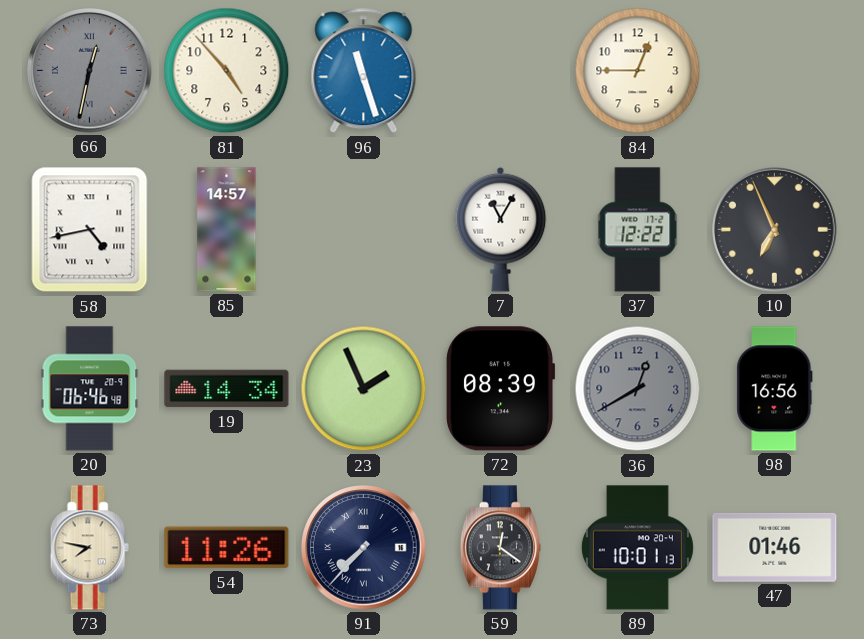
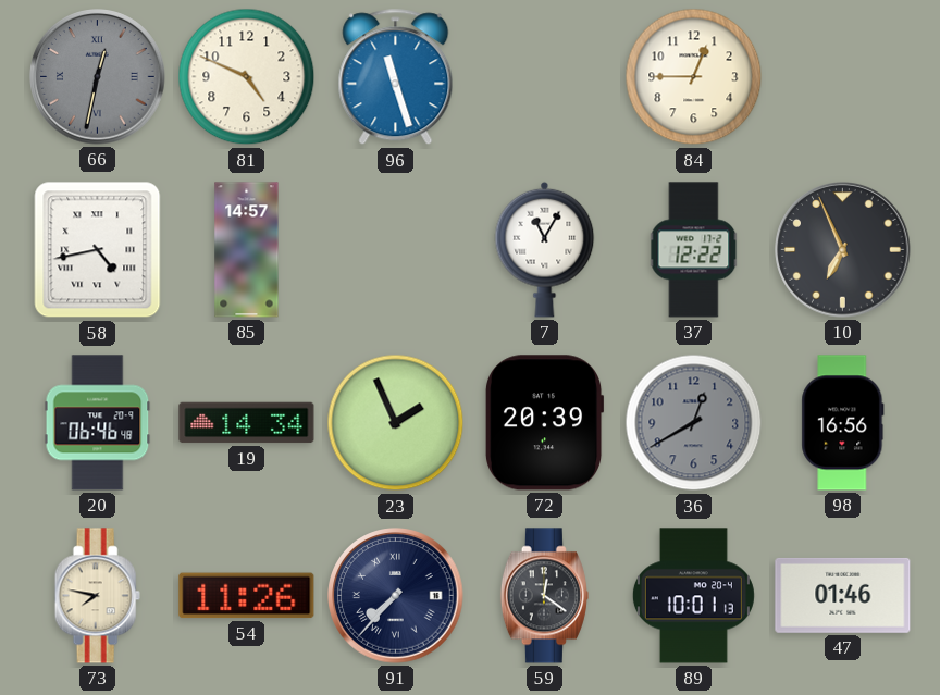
81: 4:53 -> 4:49
72: 08:39 -> 20:39
